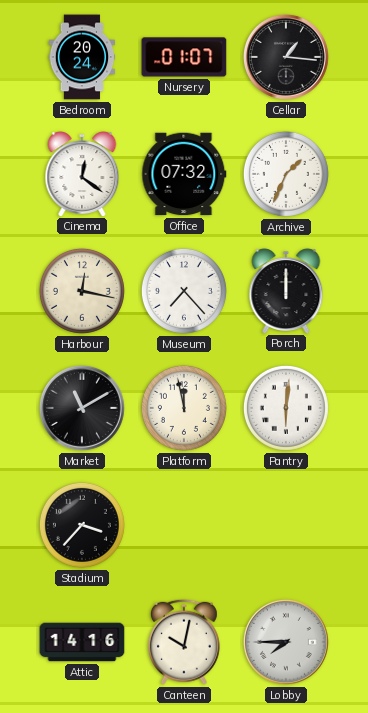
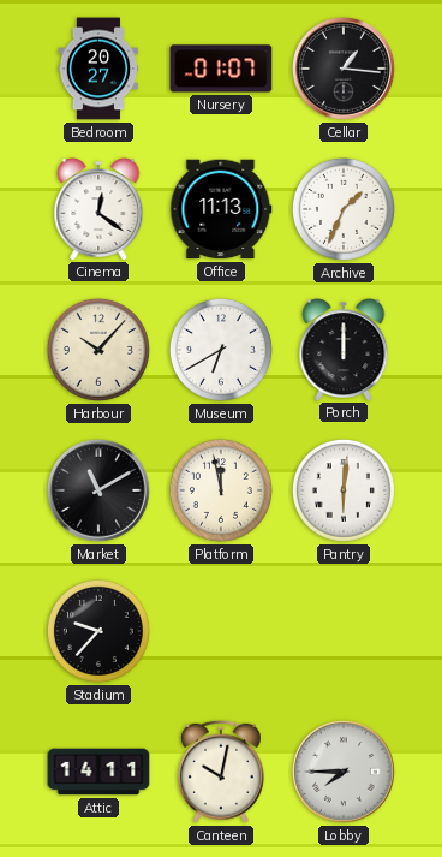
Bedroom: 20:24 -> 20:27
Office: 07:32 -> 11:13
Harbour: 12:17 -> 10:07
Museum: 7:23 -> 6:40
Stadium: 3:37 -> 9:37
Attic: 14:16 -> 14:11
